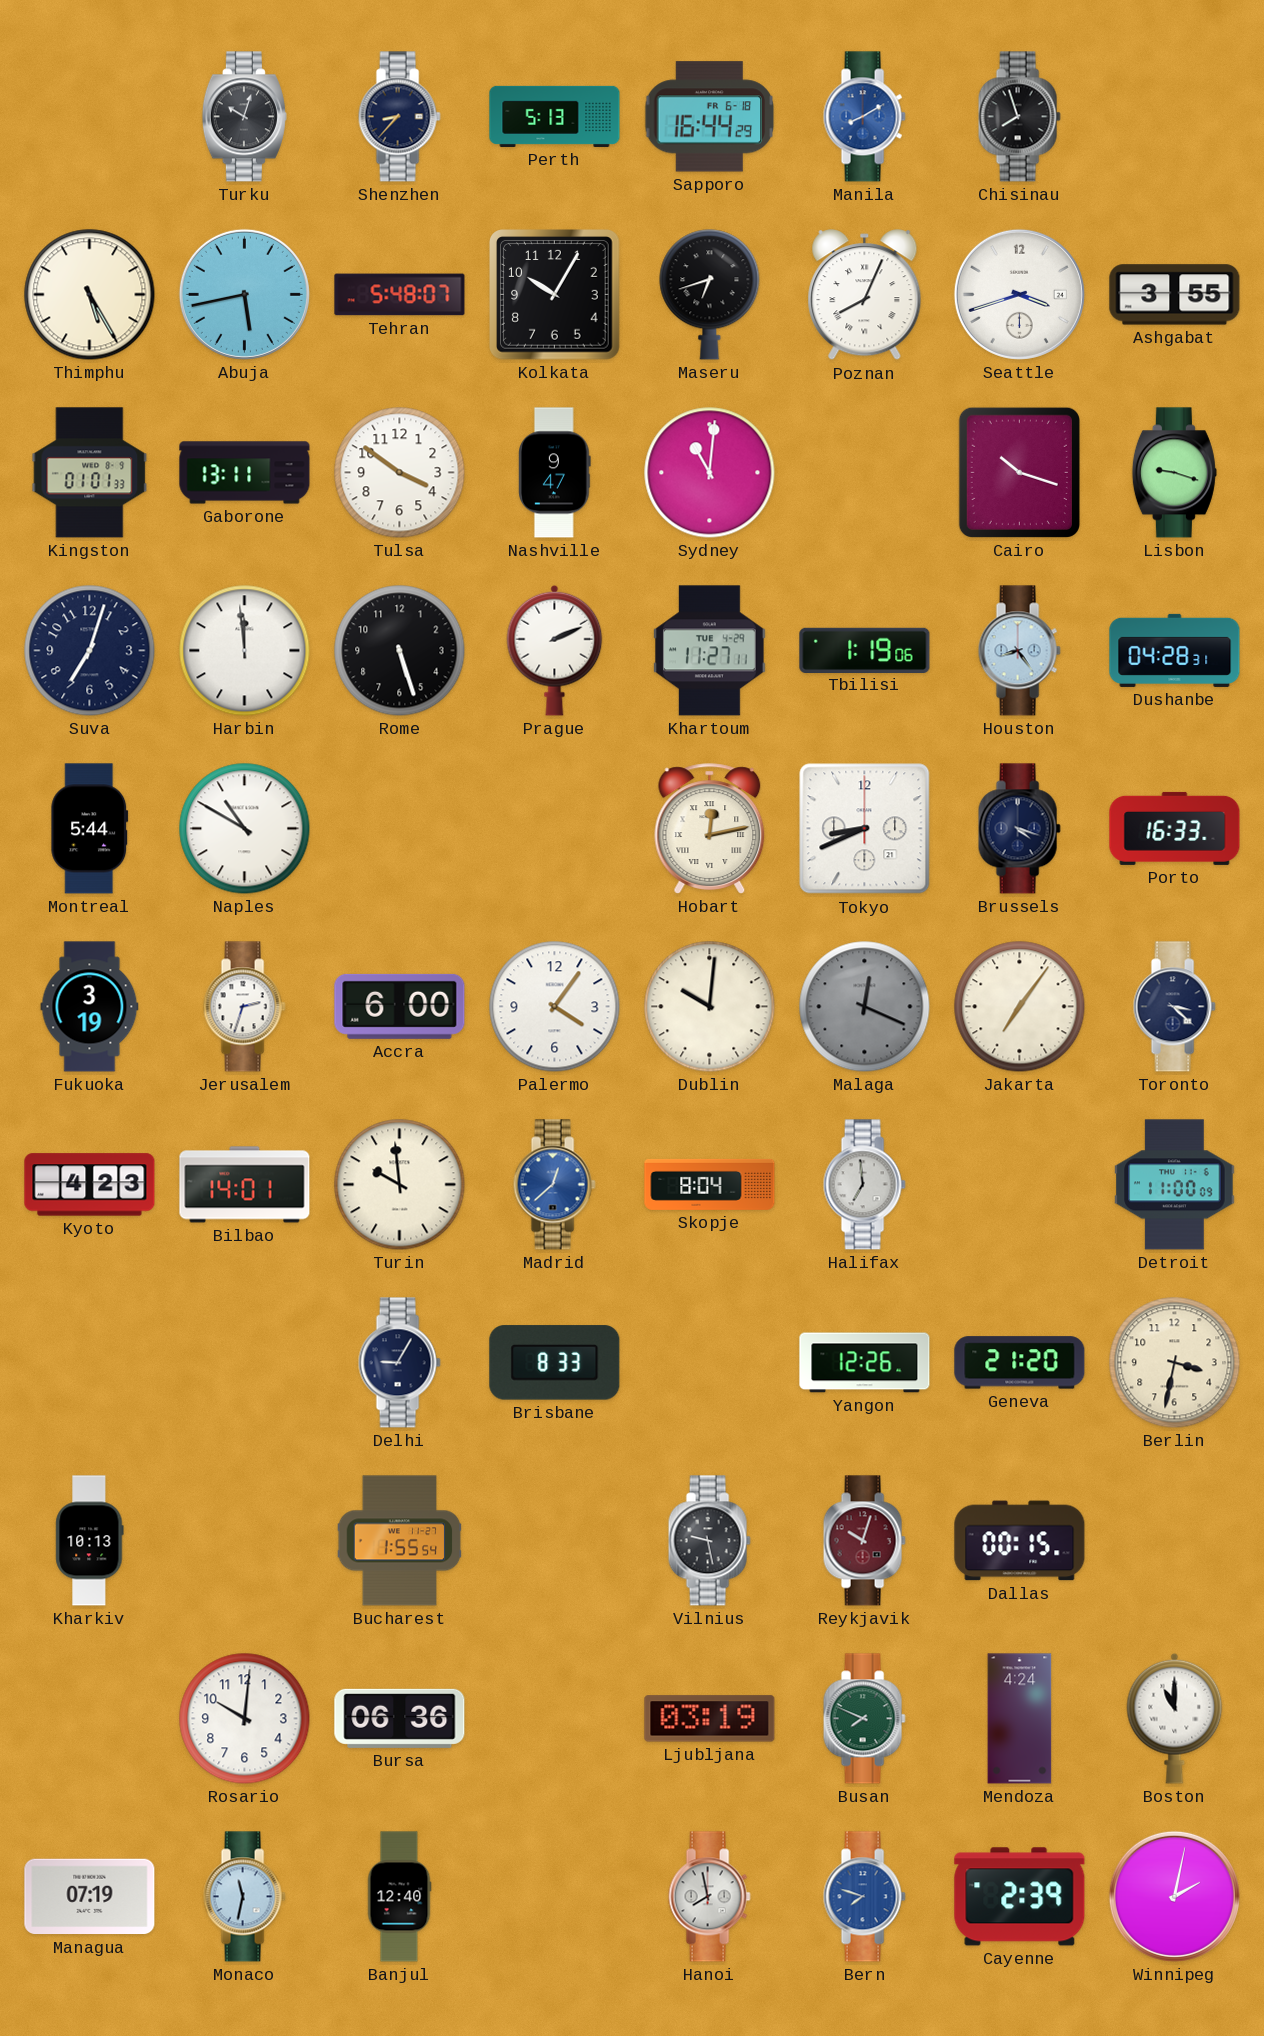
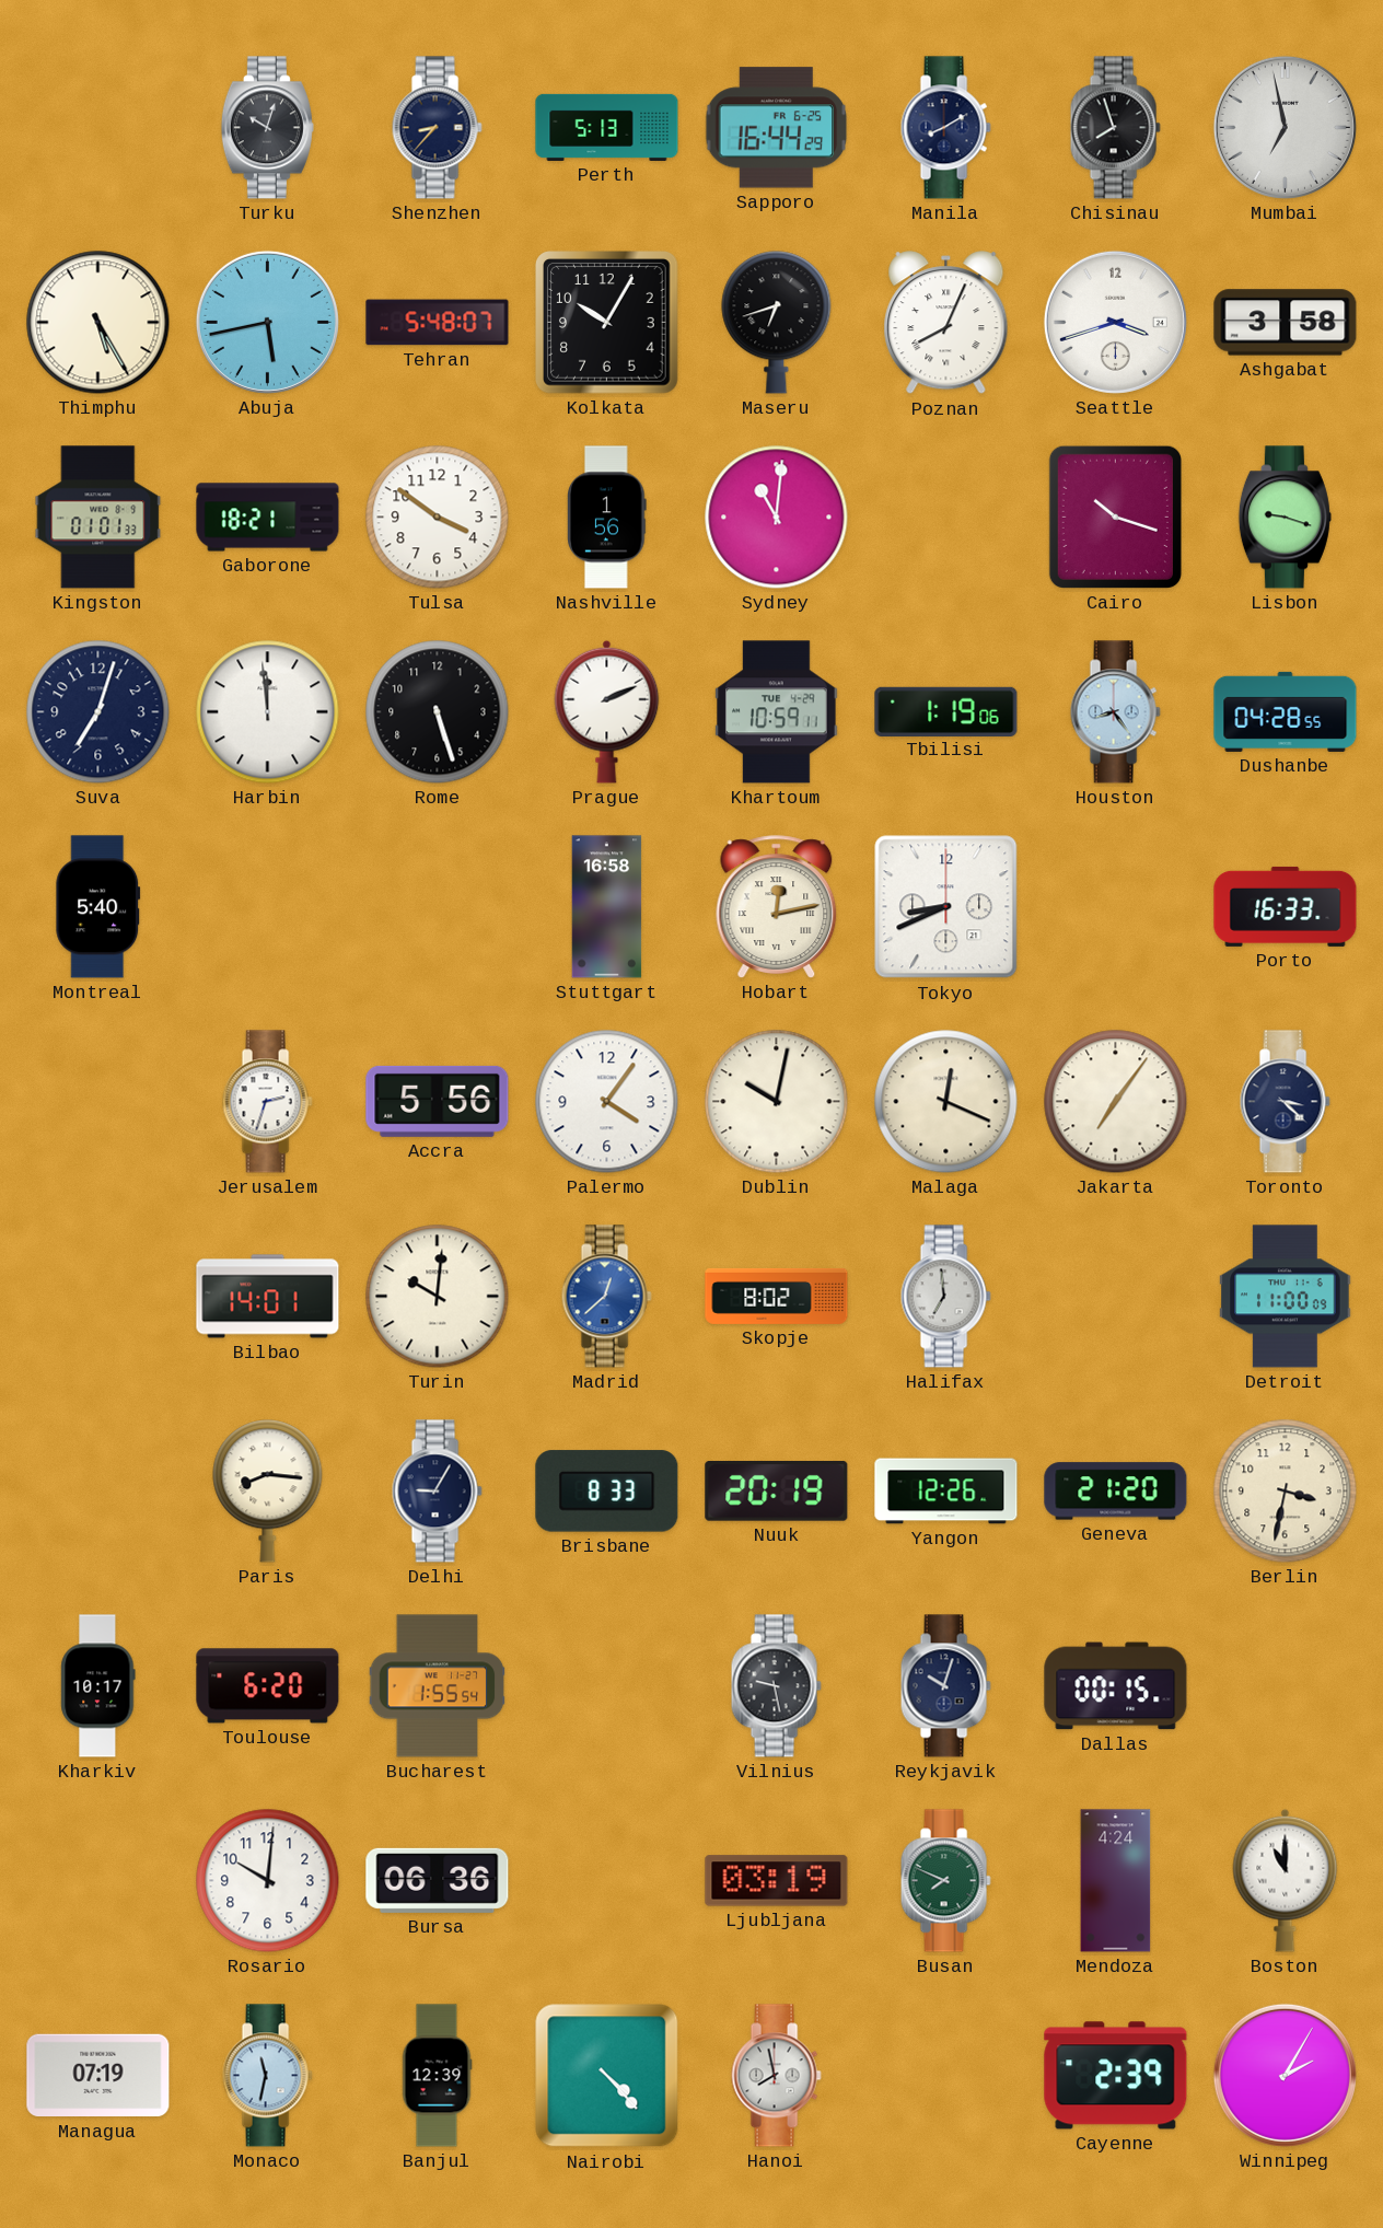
Sapporo date: FR 6-18 -> FR 6-25
Manila dial: blue -> navy
Mumbai: none -> 6:58
Ashgabat: 3:55 -> 3:58
Gaborone: 13:11 -> 18:21
Nashville: 9:47 -> 1:56
Khartoum: 11:27 -> 10:59
Dushanbe: 04:28:31 -> 04:28:55
Montreal: 5:44 -> 5:40
Naples: 10:50 -> none
Stuttgart: none -> 16:58
Brussels: 4:18 -> none
Fukuoka: 3:19 -> none
Accra: 6:00 -> 5:56
Dublin: 10:01 -> 10:02
Malaga dial: grey -> cream
Kyoto: 4:23 -> none
Turin: 9:59 -> 10:01
Skopje: 8:04 -> 8:02
Paris: none -> 8:16
Nuuk: none -> 20:19
Kharkiv: 10:13 -> 10:17
Toulouse: none -> 6:20
Reykjavik dial: burgundy -> navy
Banjul: 12:40 -> 12:39
Nairobi: none -> 4:23
Bern: 7:48 -> none
Winnipeg: 2:02 -> 2:05
